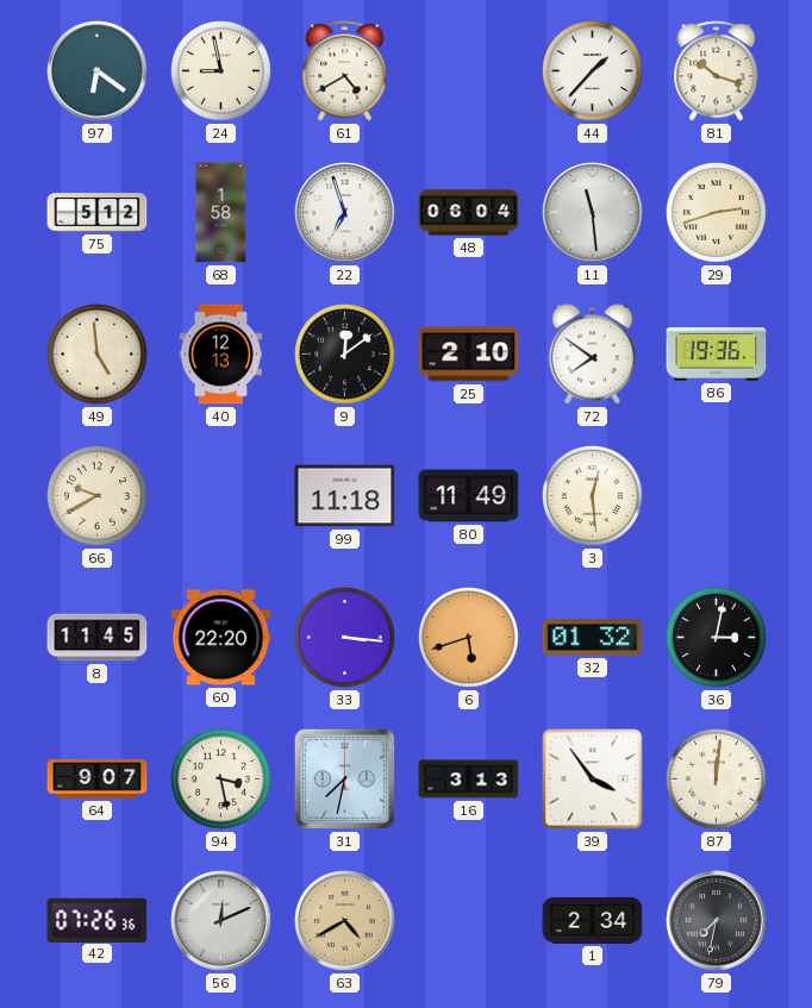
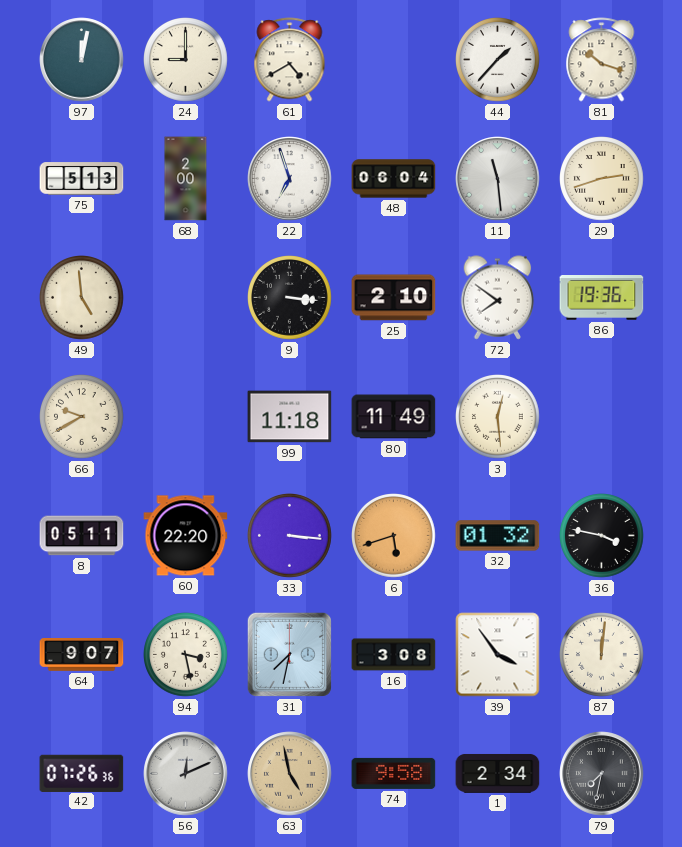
97: 6:21 -> 12:02
24: 8:58 -> 9:00
75: 5:12 -> 5:13
68: 1:58 -> 2:00
40: 12:13 -> none
9: 12:09 -> 3:16
8: 11:45 -> 05:11
36: 3:02 -> 3:47
16: 3:13 -> 3:08
63: 4:40 -> 4:58
74: none -> 9:58
